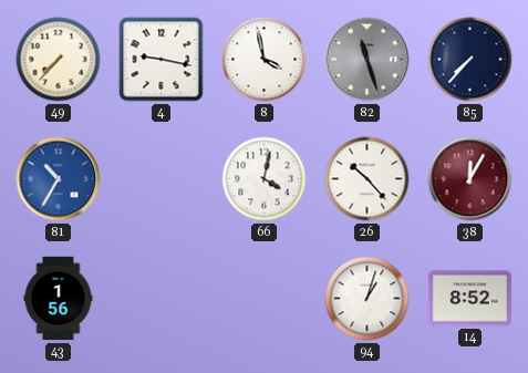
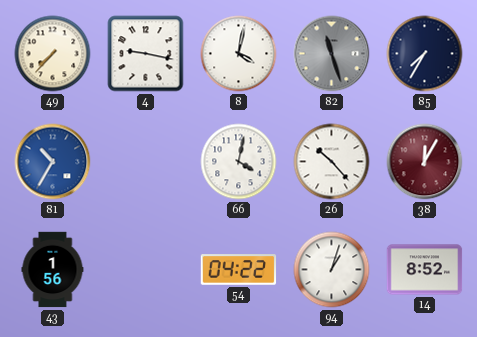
8: 3:58 -> 4:02
85: 7:37 -> 7:35
54: none -> 04:22
